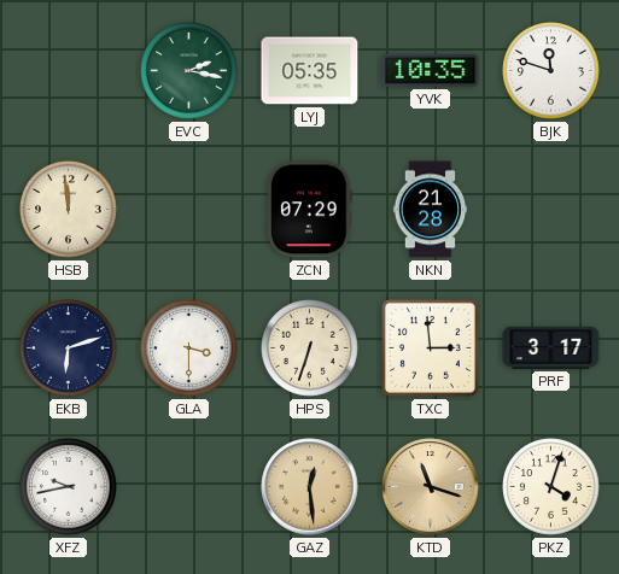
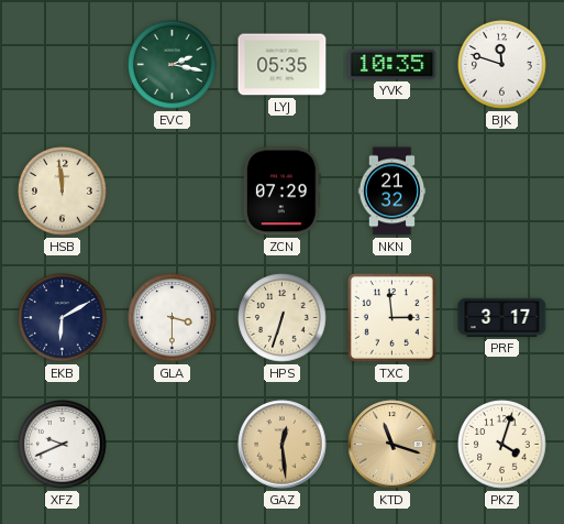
NKN: 21:28 -> 21:32
EKB: 6:12 -> 6:10
XFZ: 9:43 -> 9:41
